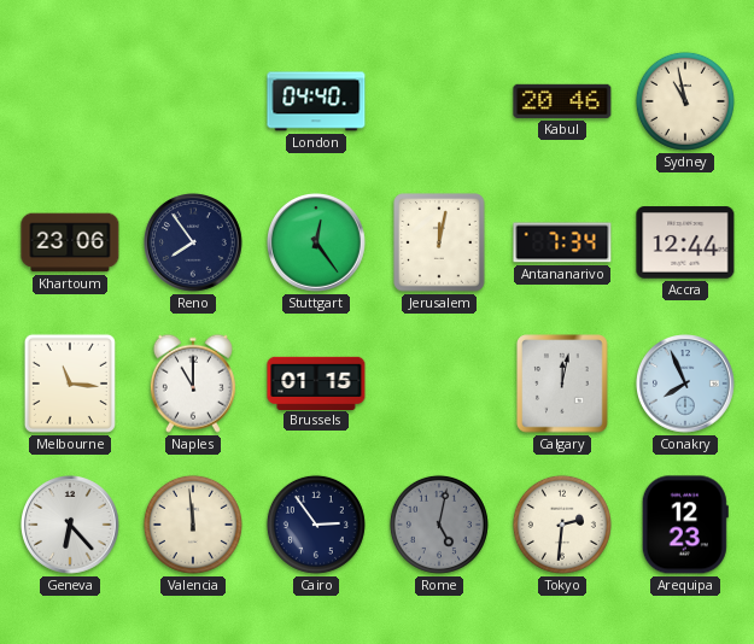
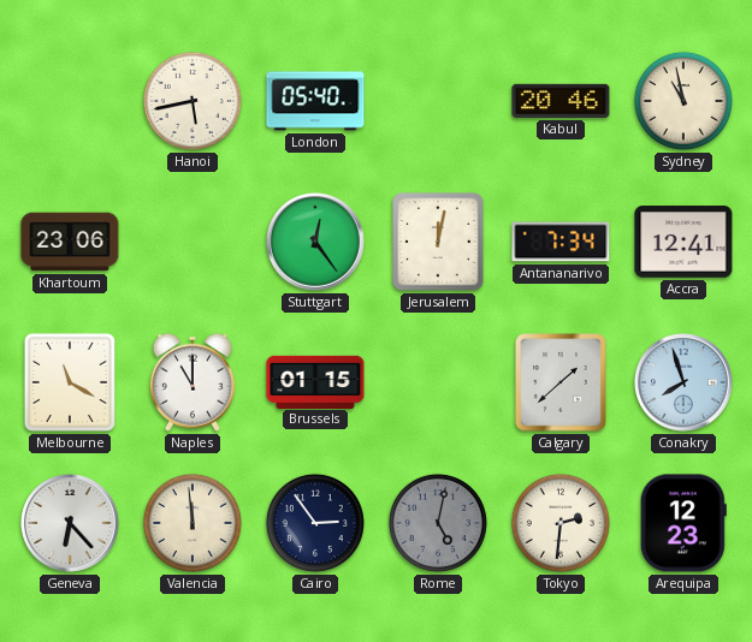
Hanoi: none -> 5:43
London: 04:40 -> 05:40
Reno: 7:54 -> none
Accra: 12:44 -> 12:41
Melbourne: 11:16 -> 11:20
Calgary: 12:02 -> 1:38
Conakry: 7:56 -> 7:57
